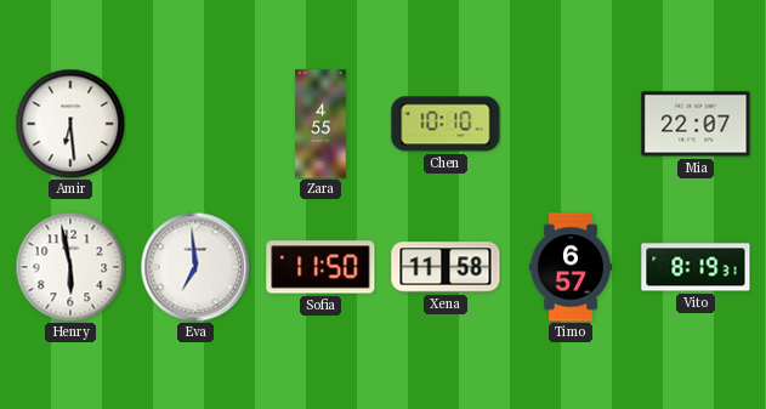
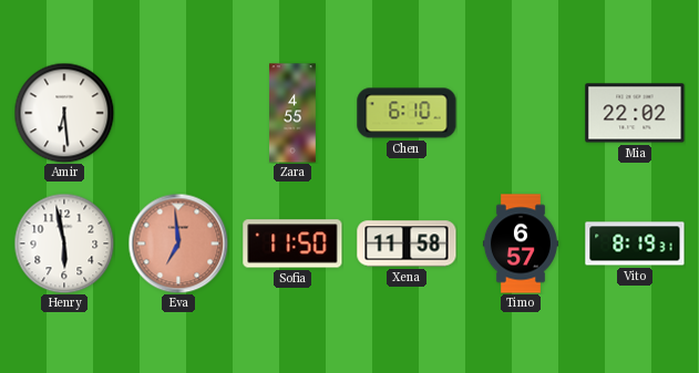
Chen: 10:10 -> 6:10
Mia: 22:07 -> 22:02
Eva dial: white -> salmon
